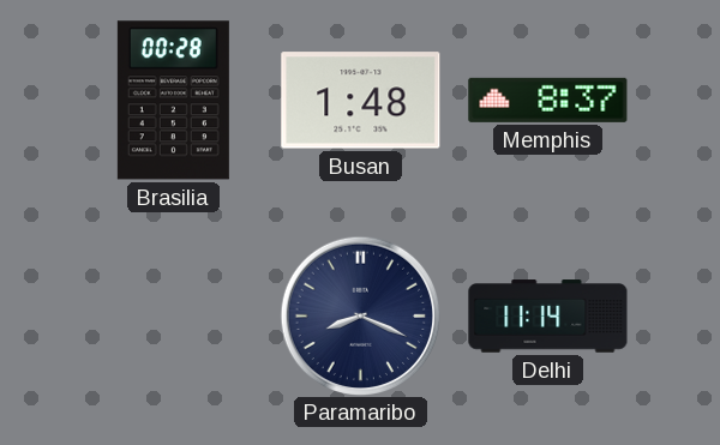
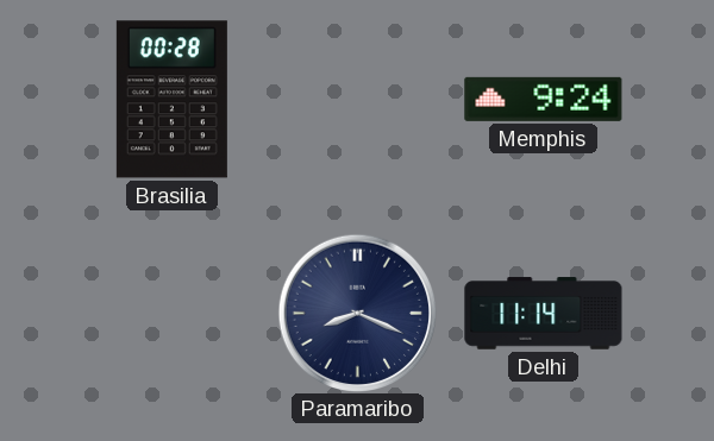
Busan: 1:48 -> none
Memphis: 8:37 -> 9:24
